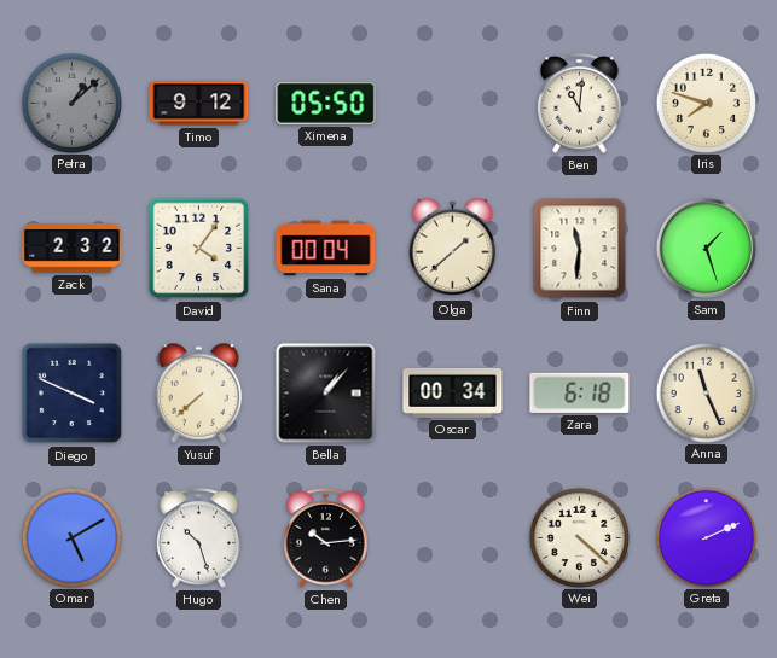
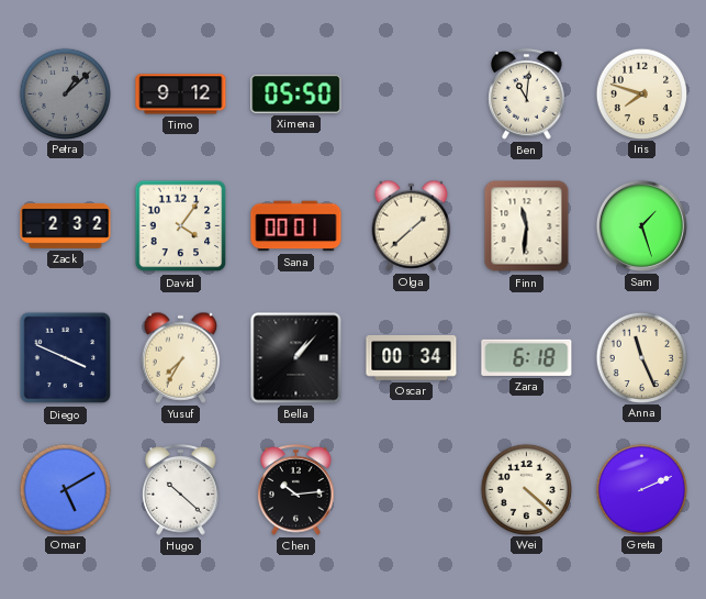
Sana: 00:04 -> 00:01
Yusuf: 7:38 -> 7:35
Hugo: 10:27 -> 10:22
